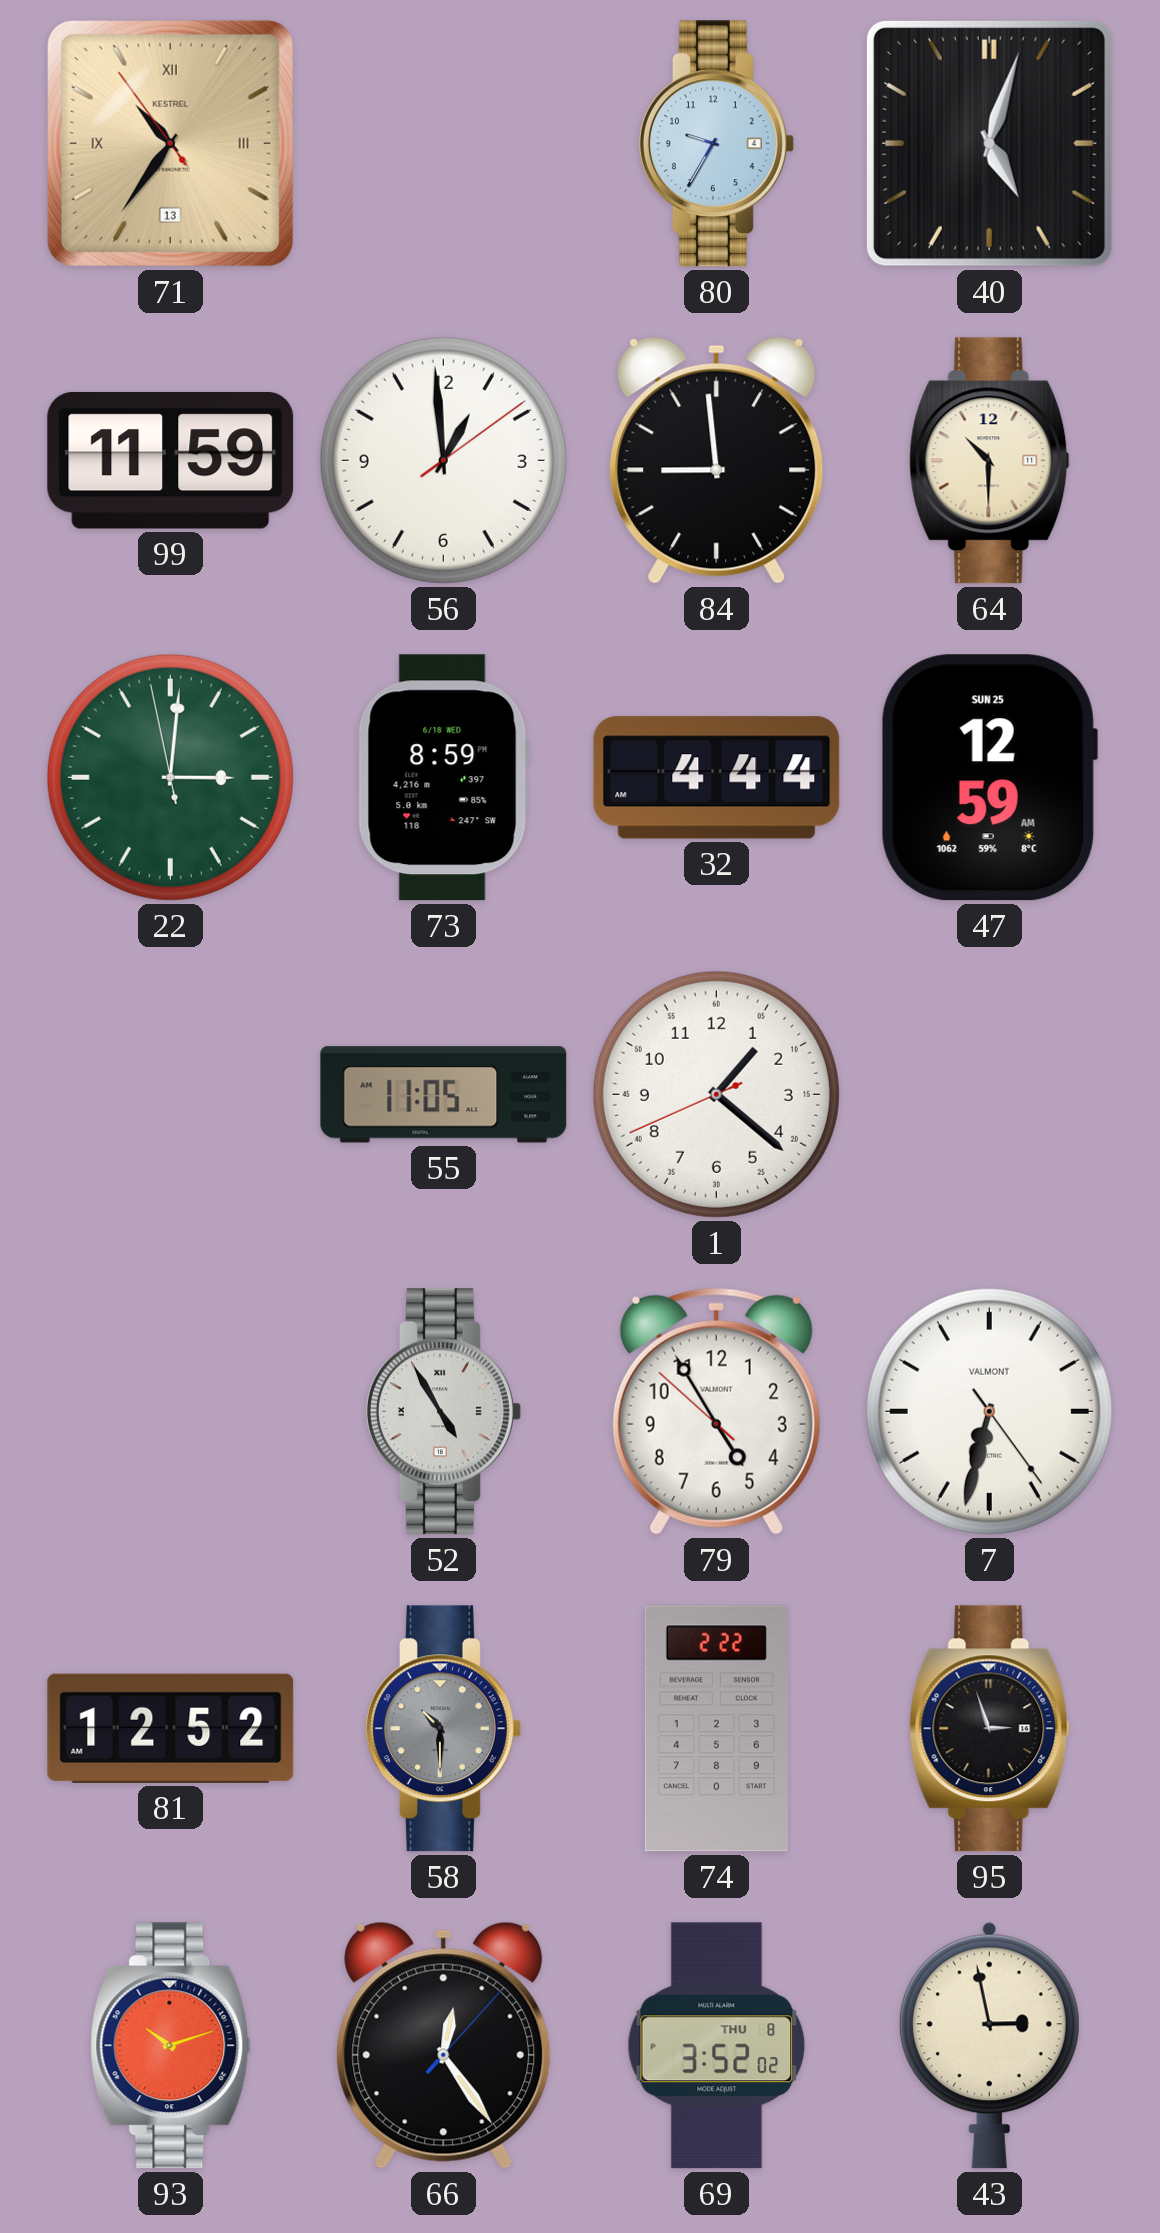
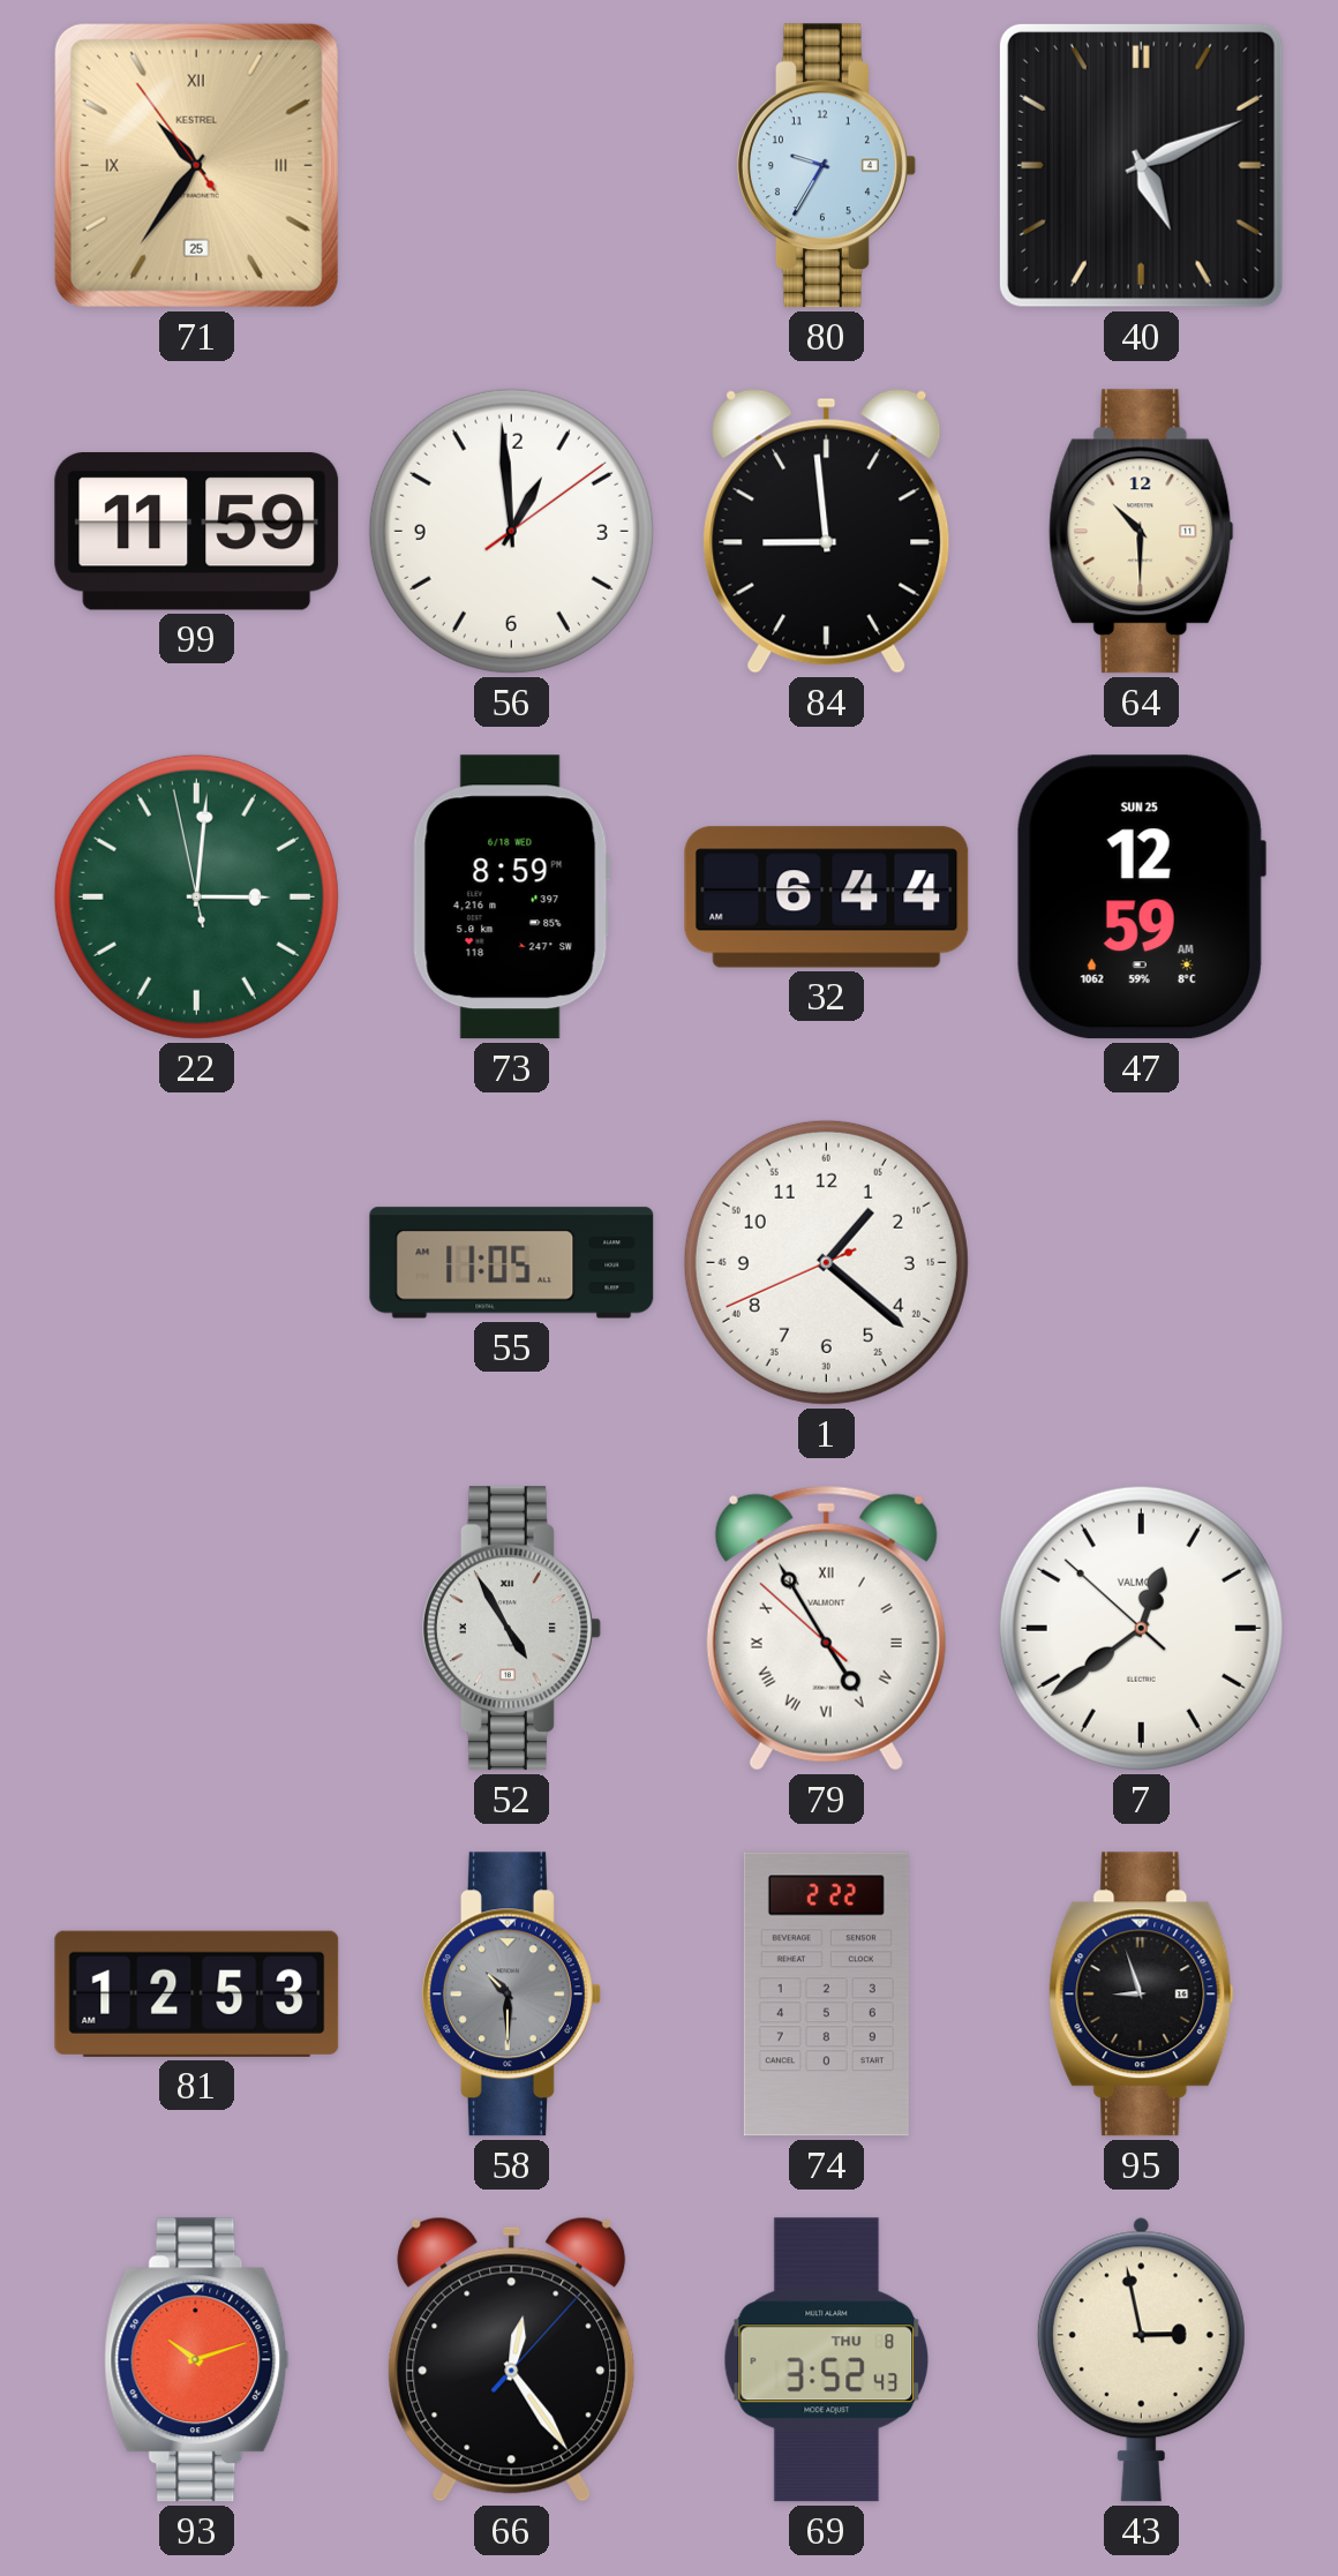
71 date: 13 -> 25
40: 5:03 -> 5:11
32: 4:44 -> 6:44
79 numerals: Arabic -> Roman
7: 6:32 -> 12:38
81: 12:52 -> 12:53
95: 2:57 -> 8:57
69: 3:52:02 -> 3:52:43
